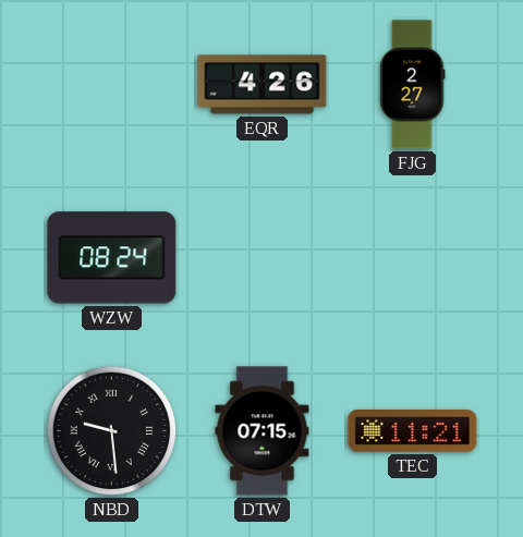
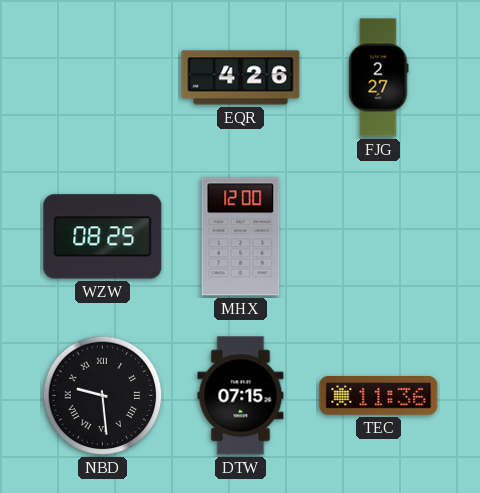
WZW: 08:24 -> 08:25
MHX: none -> 12:00
TEC: 11:21 -> 11:36
